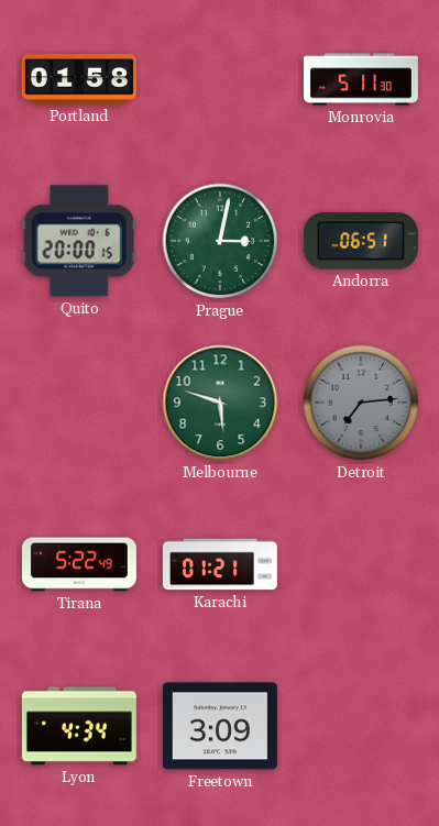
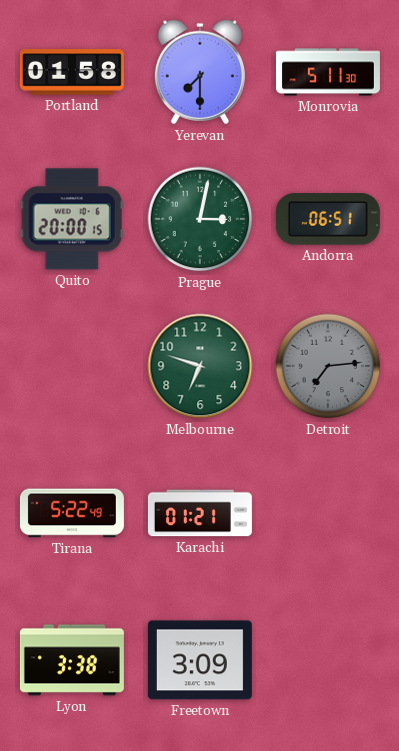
Yerevan: none -> 7:30
Melbourne: 5:48 -> 6:48
Lyon: 4:34 -> 3:38
